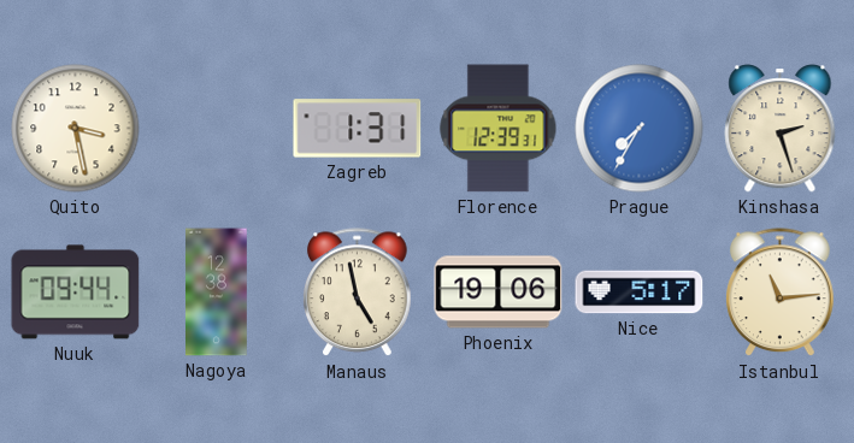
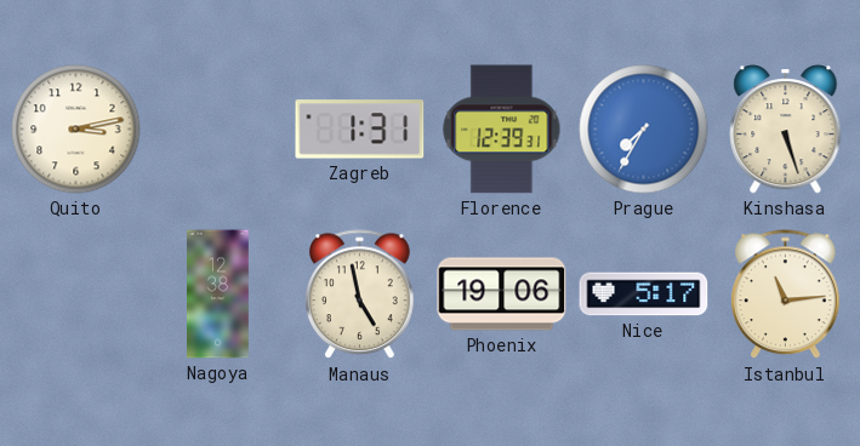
Quito: 3:28 -> 3:13
Kinshasa: 2:27 -> 5:27
Nuuk: 09:44 -> none
